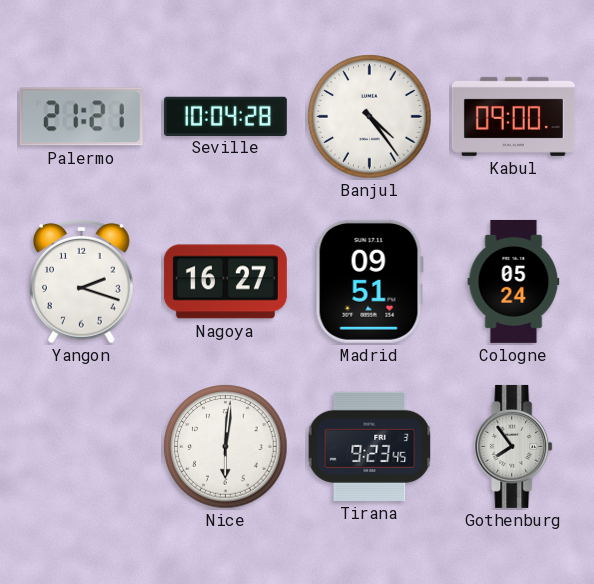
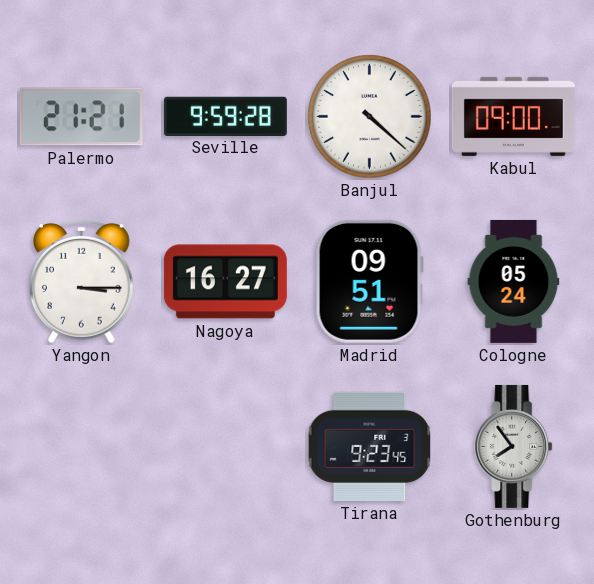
Seville: 10:04 -> 9:59
Banjul: 4:24 -> 4:22
Yangon: 2:18 -> 3:15
Nice: 6:01 -> none
